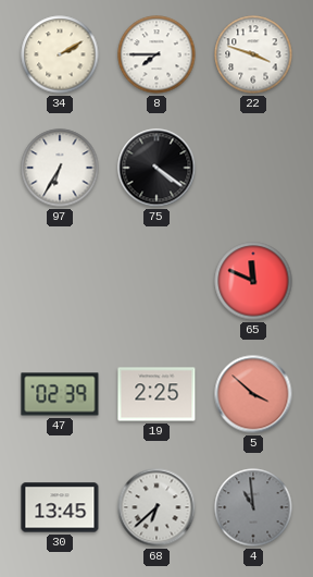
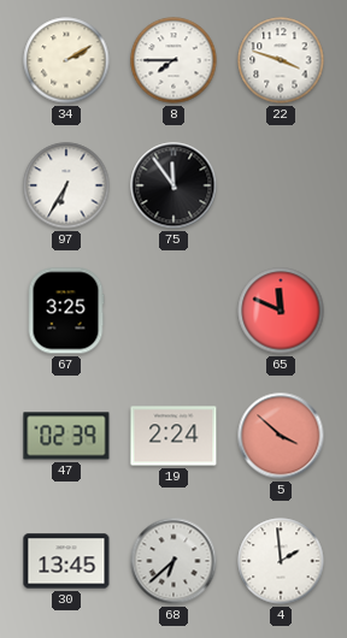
75: 4:21 -> 11:54
67: none -> 3:25
19: 2:25 -> 2:24
4: 10:59 -> 1:59
4 dial: grey -> white
